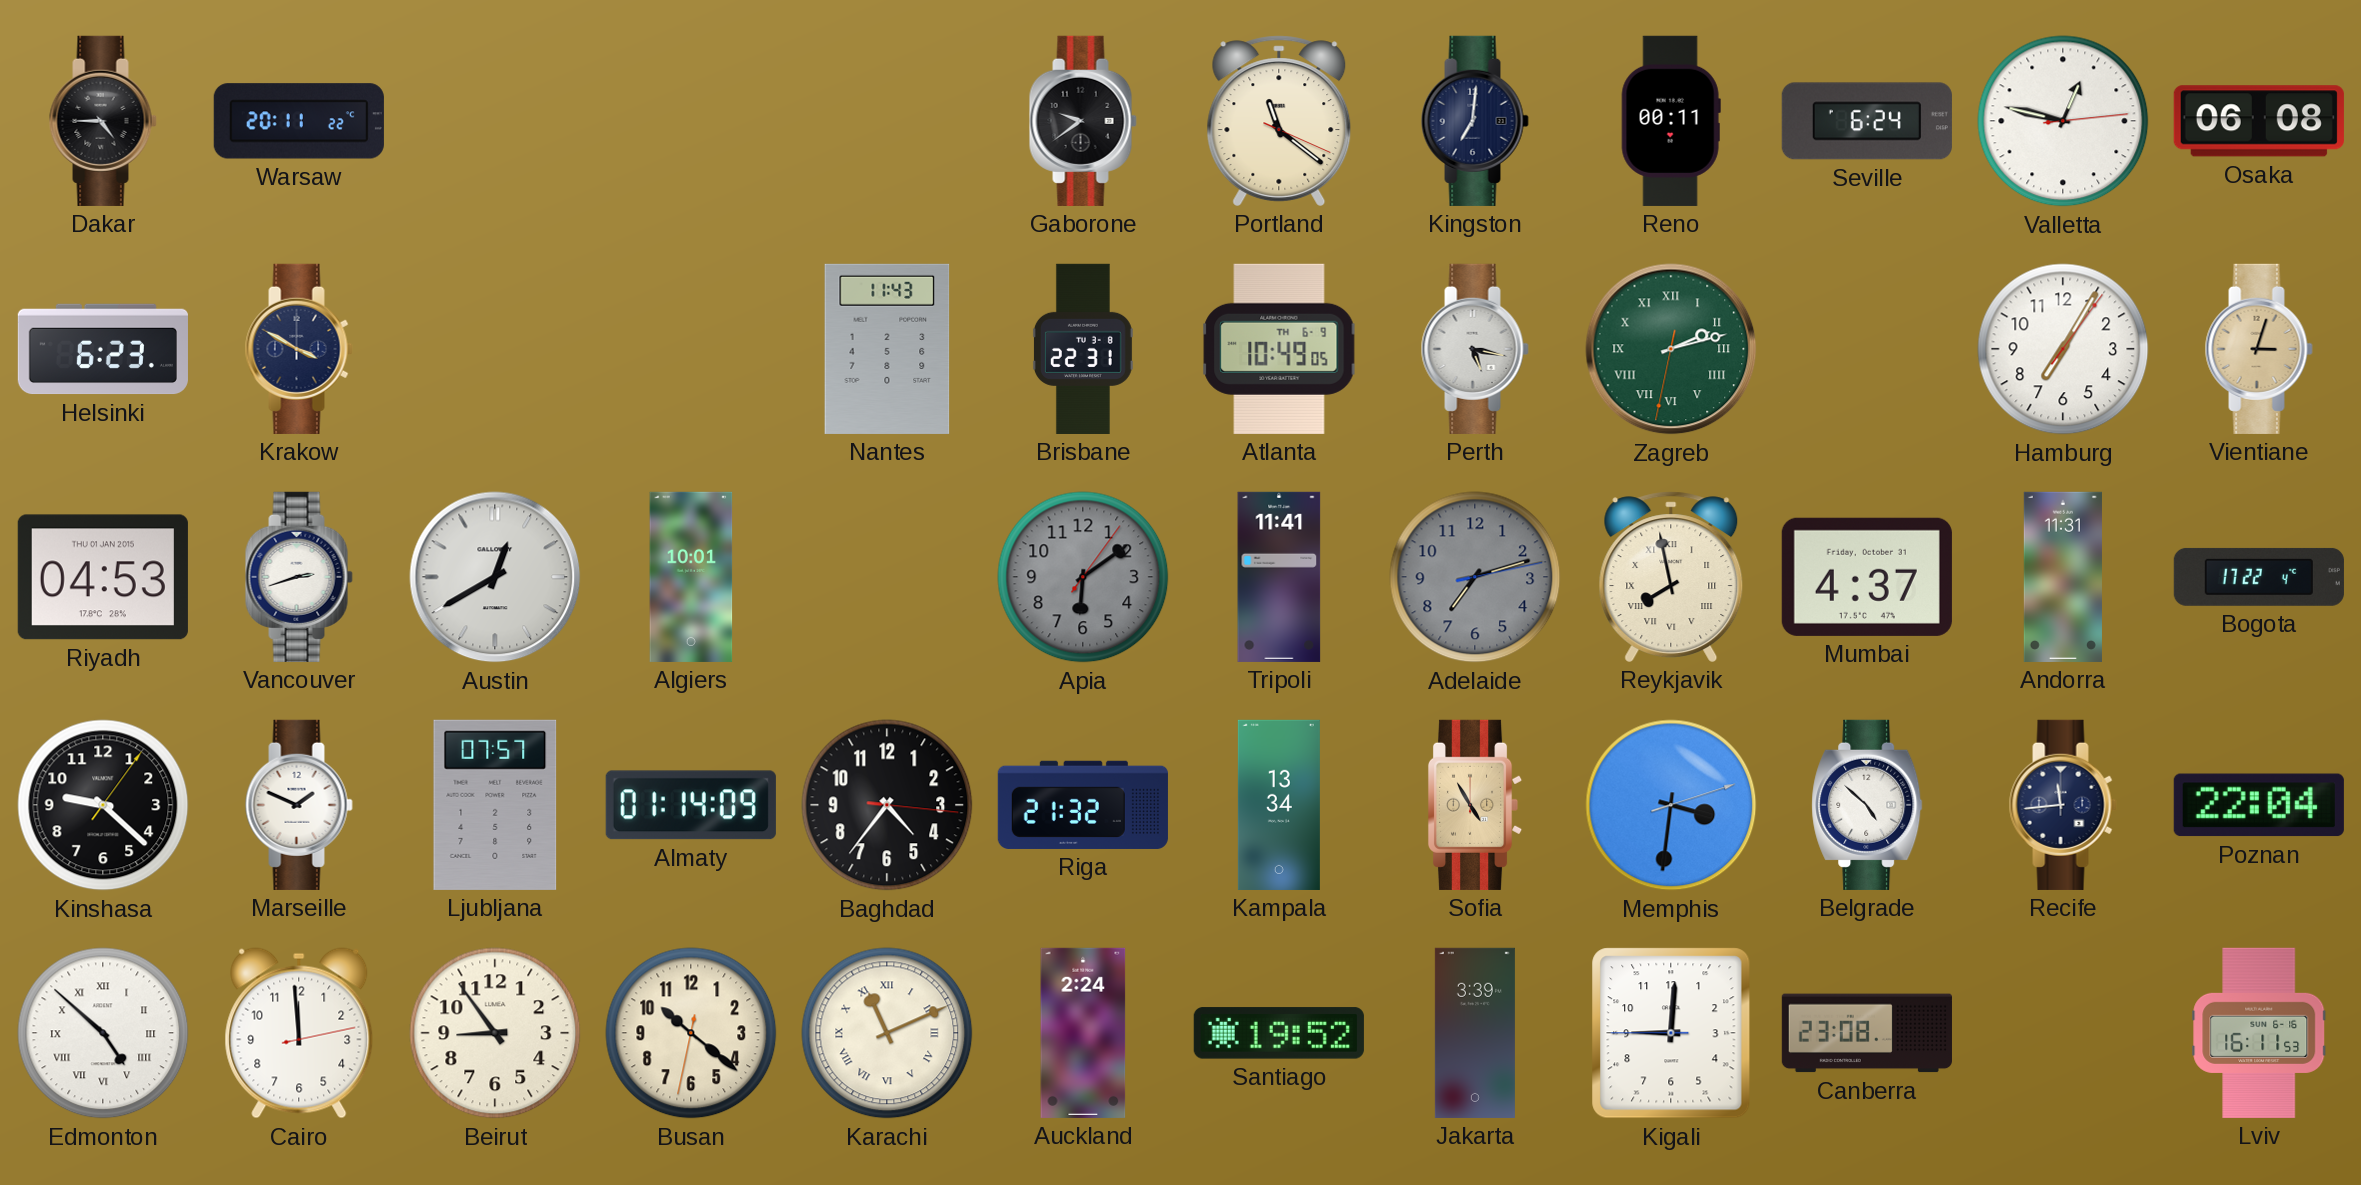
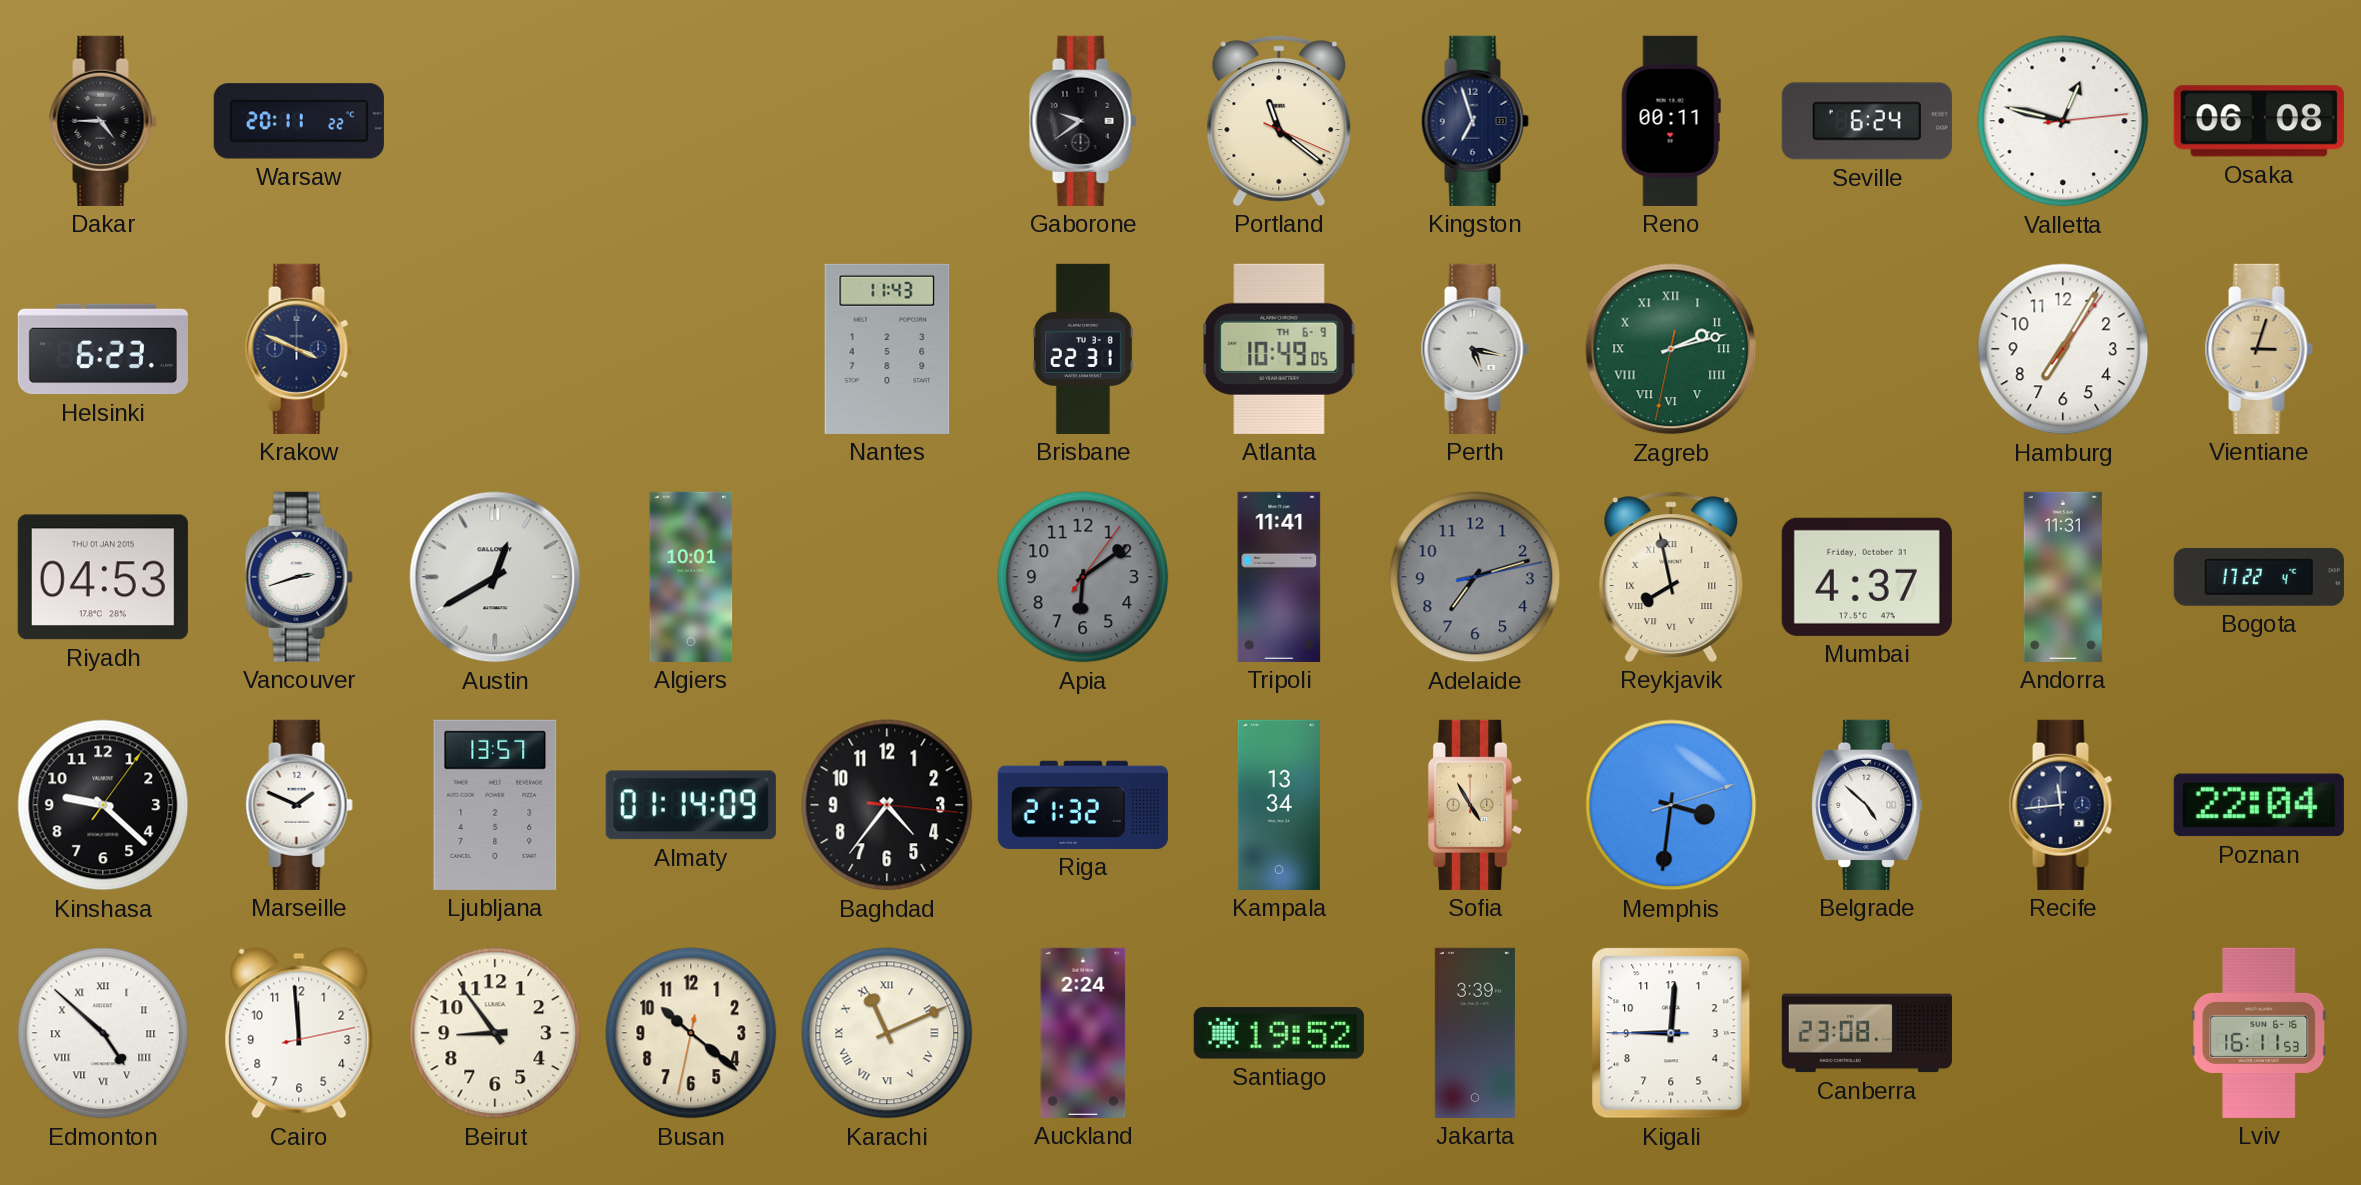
Kingston: 7:01 -> 6:57
Krakow: 3:50 -> 3:49
Ljubljana: 07:57 -> 13:57
